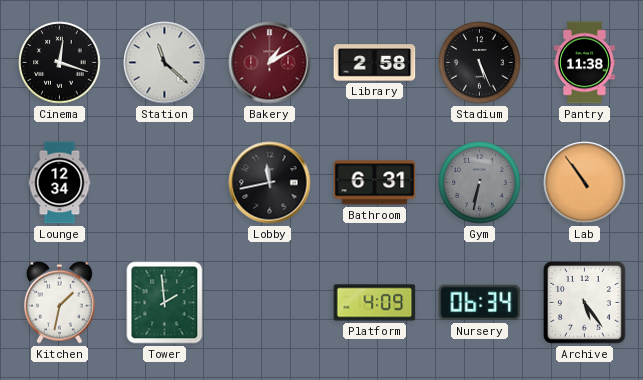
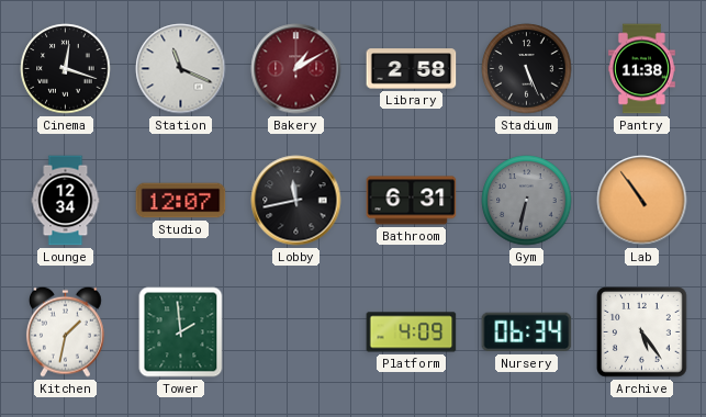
Station: 11:22 -> 11:19
Studio: none -> 12:07
